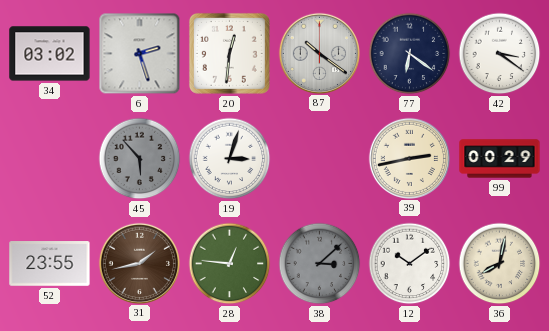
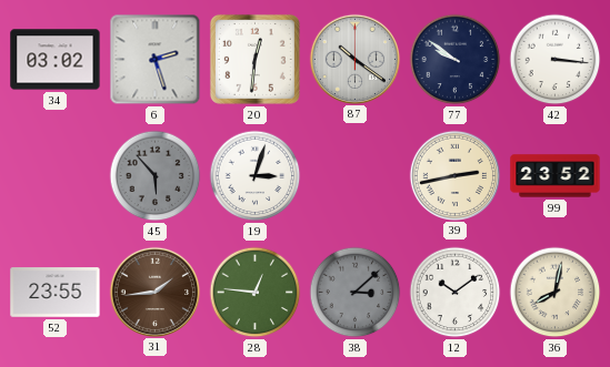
77: 6:21 -> 9:51
42: 3:21 -> 3:16
99: 00:29 -> 23:52
31: 1:43 -> 1:44
